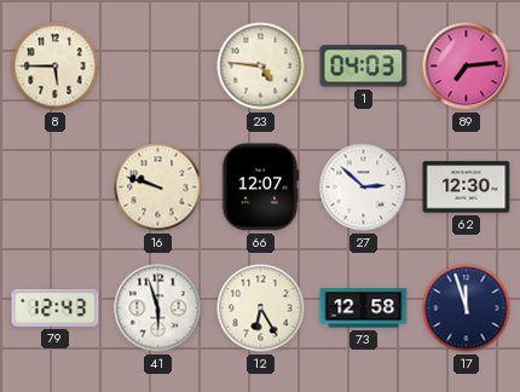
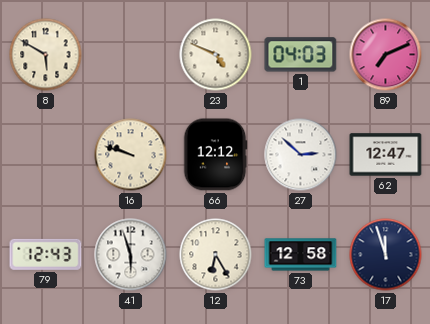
8: 5:45 -> 5:50
23: 4:46 -> 4:49
89: 7:14 -> 7:11
66: 12:07 -> 12:12
62: 12:30 -> 12:47
